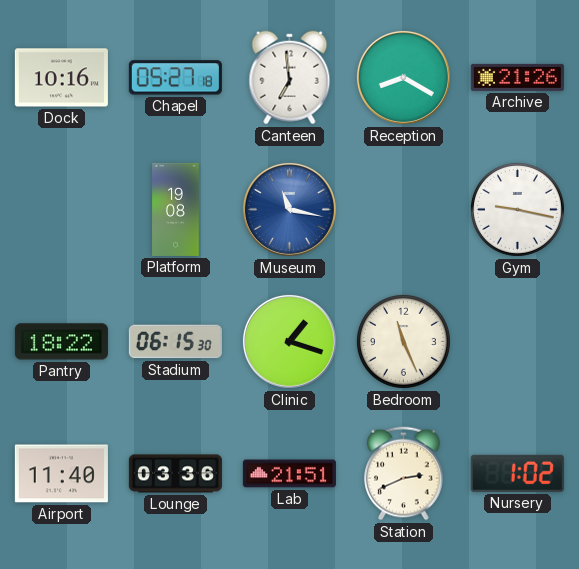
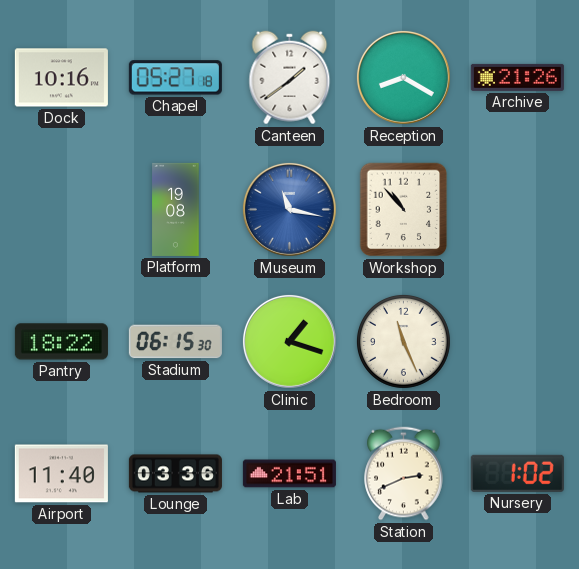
Canteen: 6:59 -> 1:39
Workshop: none -> 10:53
Gym: 9:17 -> none
